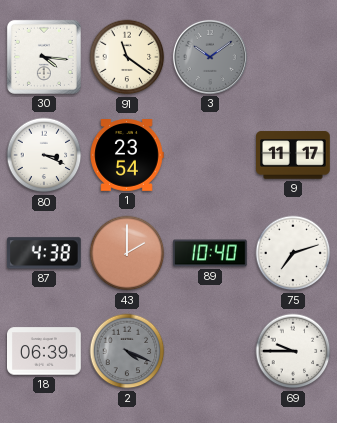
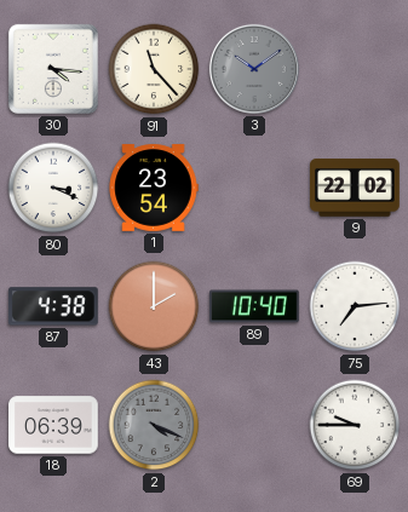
91: 11:21 -> 11:23
9: 11:17 -> 22:02
75: 7:12 -> 7:14
